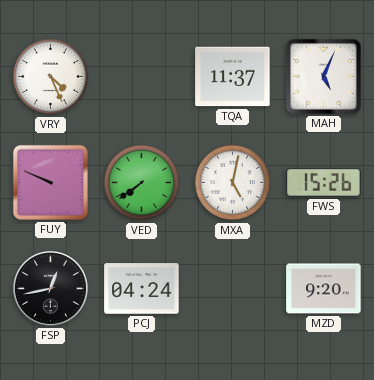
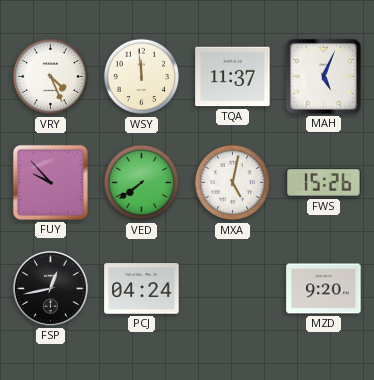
WSY: none -> 11:59
FUY: 9:49 -> 9:53
